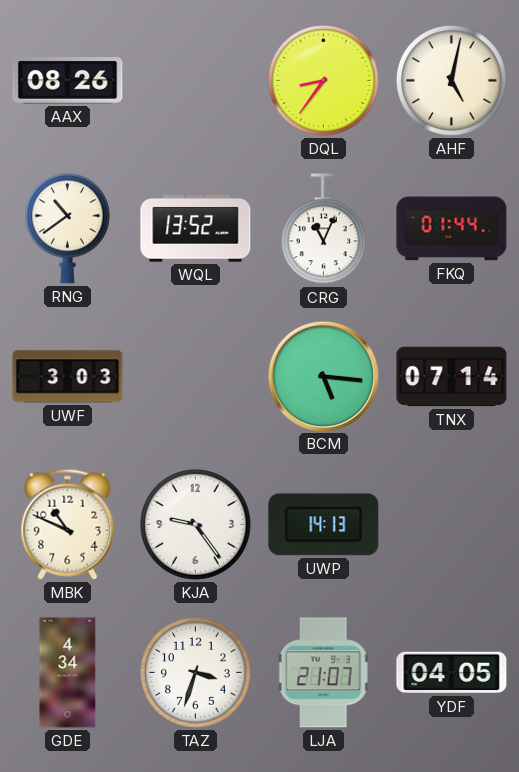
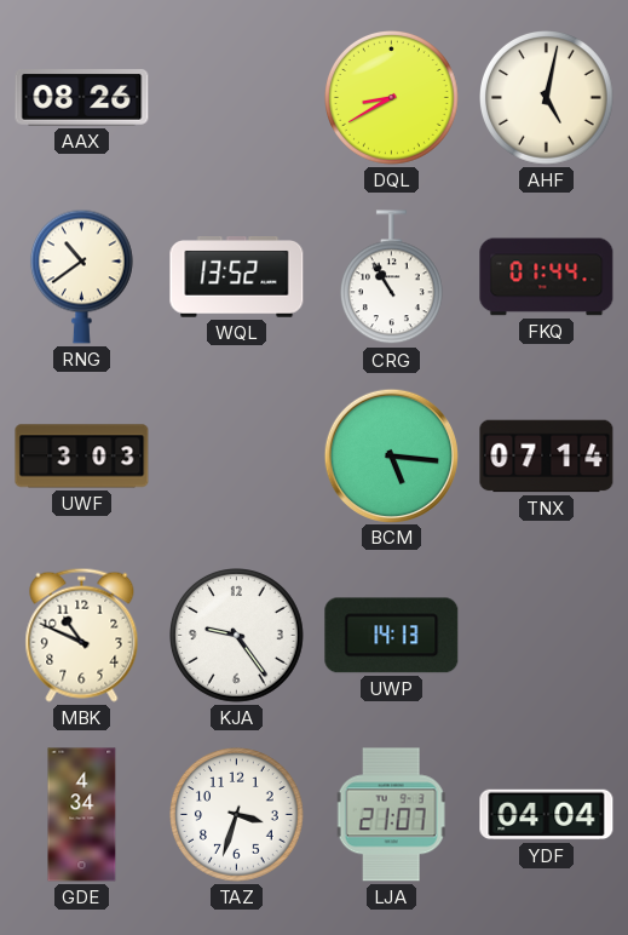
DQL: 8:36 -> 8:40
CRG: 11:04 -> 10:55
YDF: 04:05 -> 04:04
